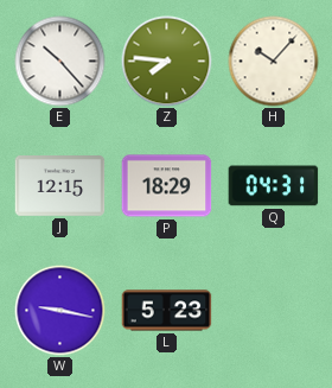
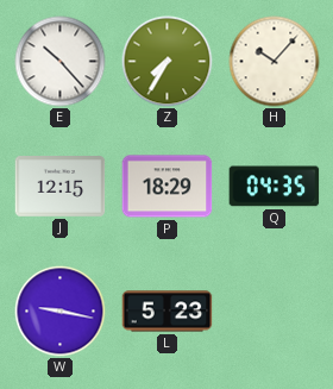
Z: 7:46 -> 7:35
Q: 04:31 -> 04:35
